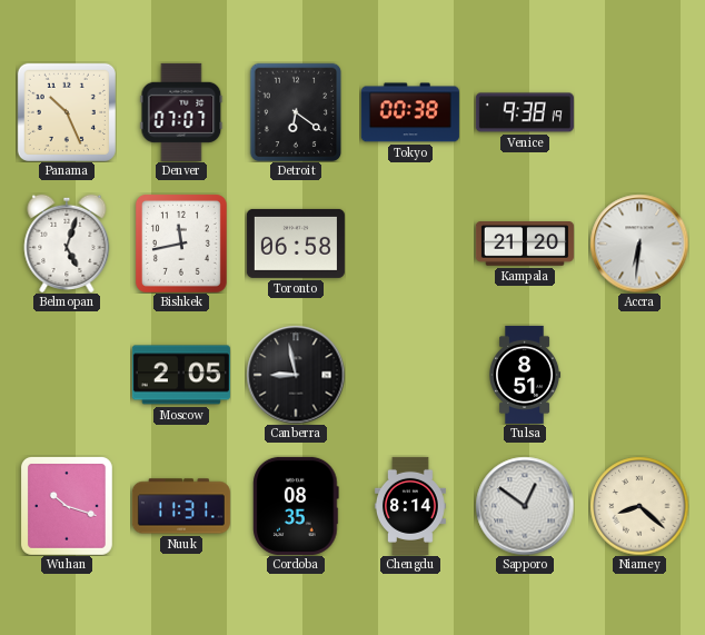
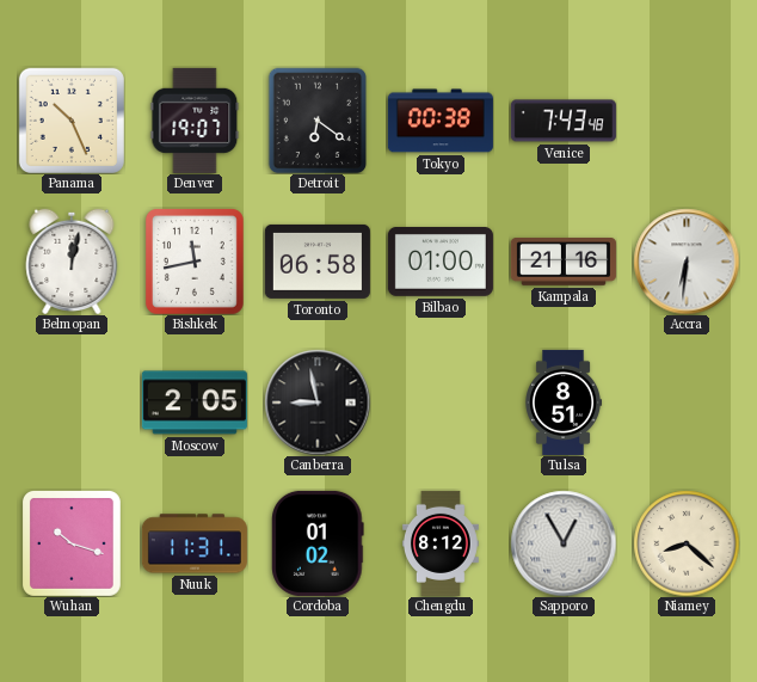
Denver: 07:07 -> 19:07
Venice: 9:38 -> 7:43
Belmopan: 5:03 -> 12:02
Bilbao: none -> 01:00
Kampala: 21:20 -> 21:16
Cordoba: 08:35 -> 01:02
Chengdu: 8:14 -> 8:12
Sapporo: 12:51 -> 12:55
